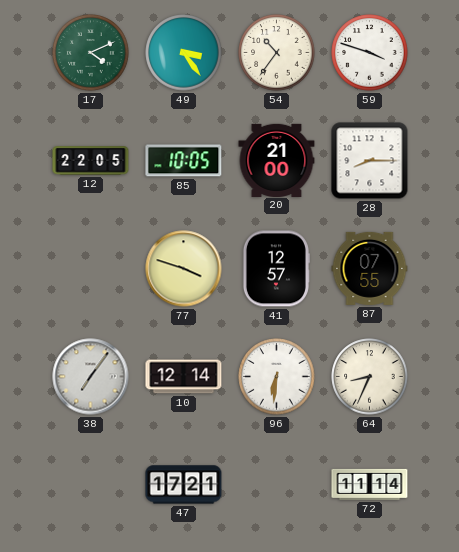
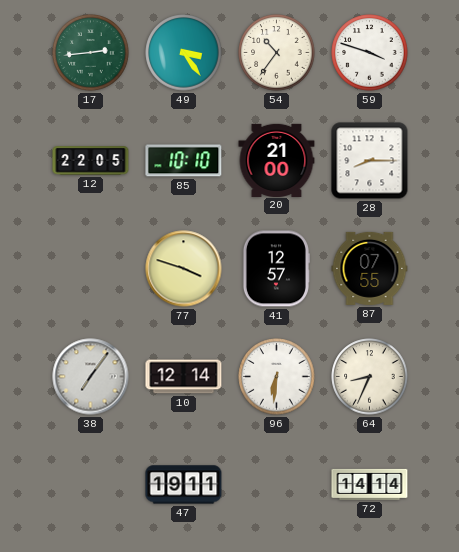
17: 4:11 -> 2:44
85: 10:05 -> 10:10
47: 17:21 -> 19:11
72: 11:14 -> 14:14
